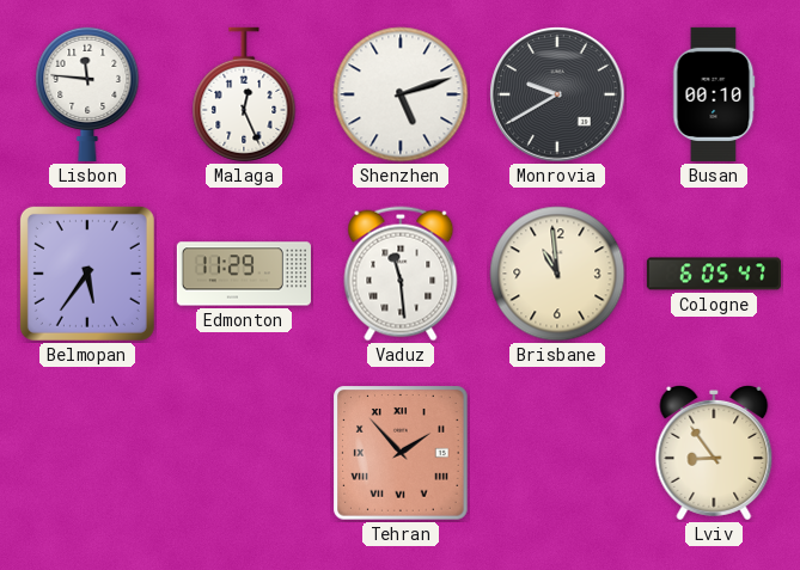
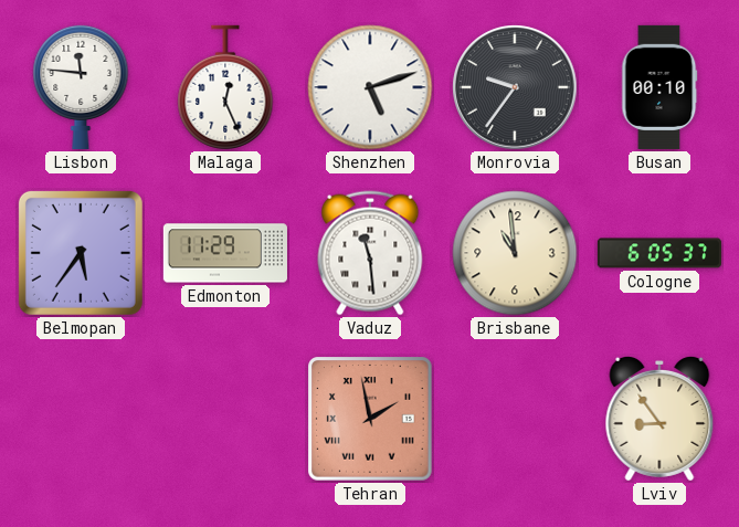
Monrovia: 9:40 -> 9:36
Cologne: 6:05:47 -> 6:05:37
Tehran: 1:53 -> 1:58
